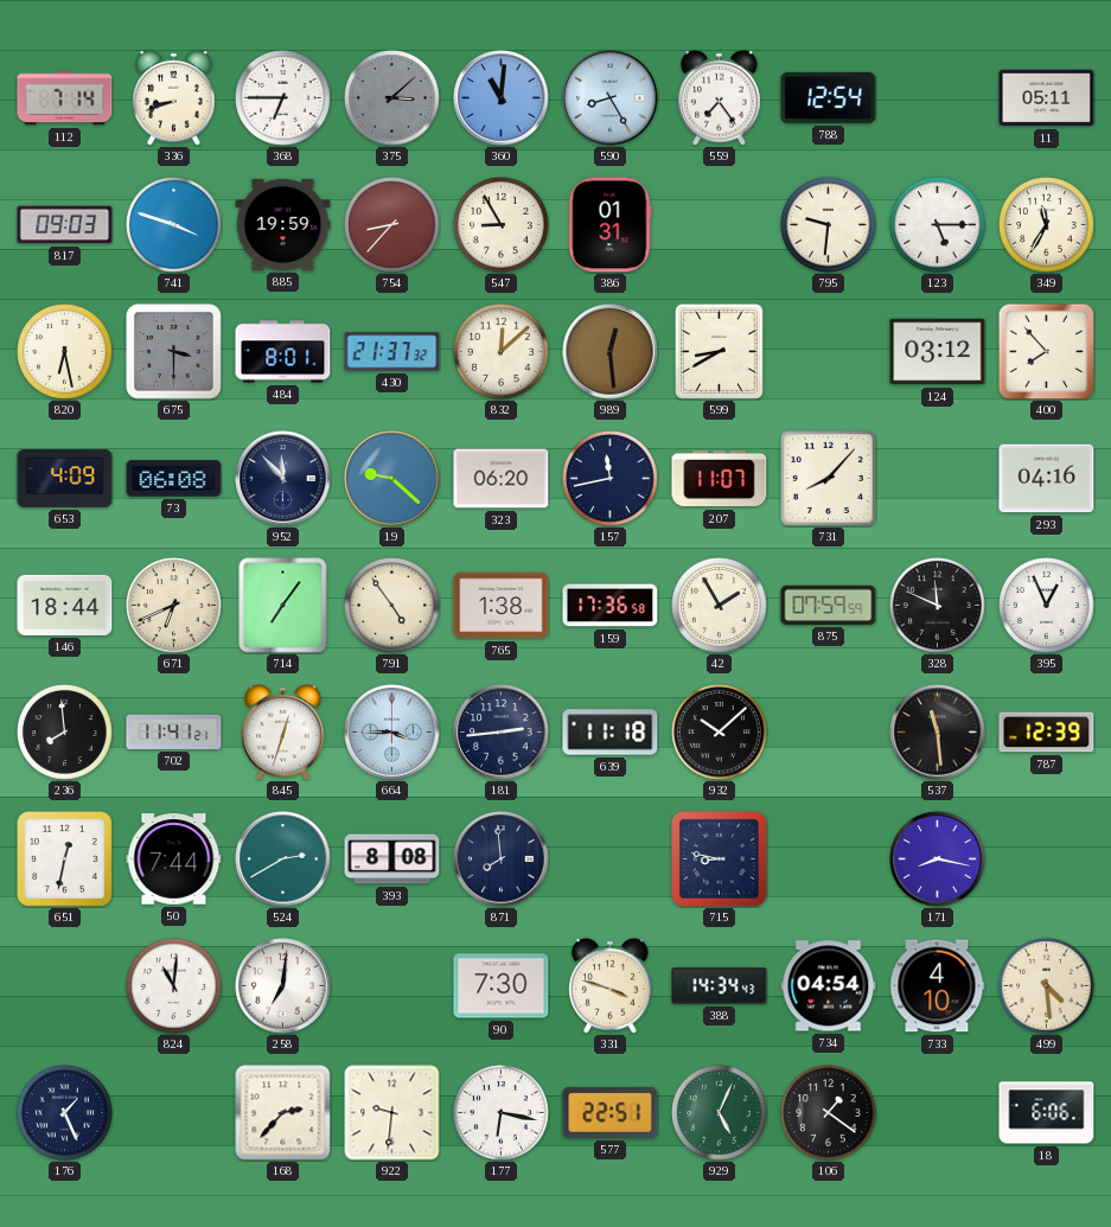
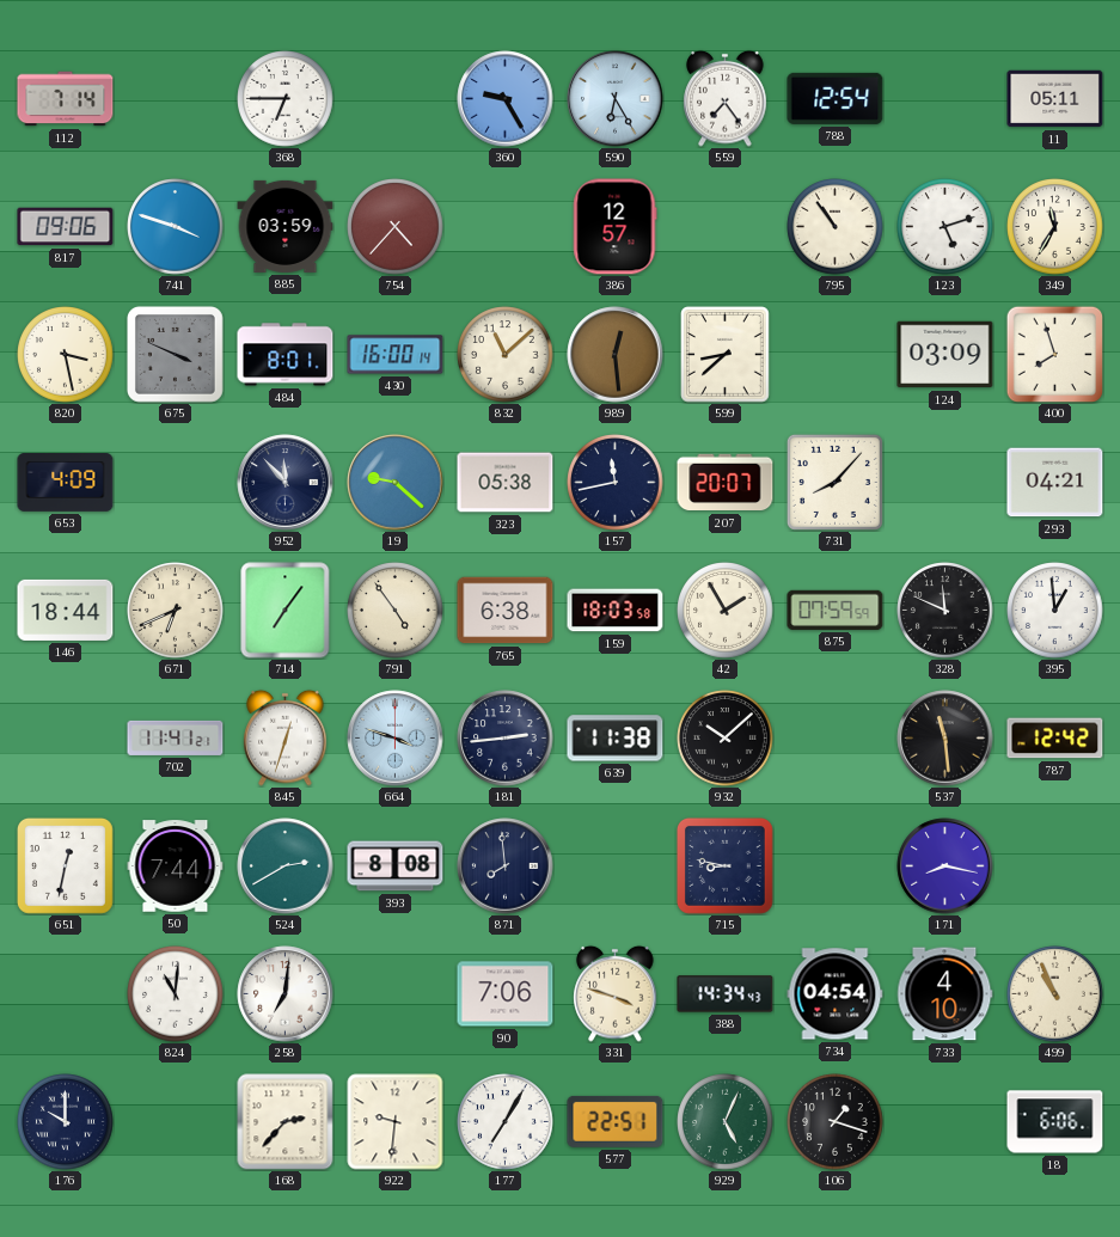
336: 8:42 -> none
375: 3:08 -> none
360: 11:01 -> 9:25
590: 8:25 -> 6:25
817: 09:03 -> 09:06
885: 19:59 -> 03:59
754: 8:37 -> 4:37
547: 8:55 -> none
386: 01:31 -> 12:57
795: 9:31 -> 10:54
123: 5:15 -> 5:12
820: 6:28 -> 3:28
675: 3:30 -> 3:49
430: 21:37 -> 16:00
832: 12:08 -> 11:08
599: 8:40 -> 8:38
124: 03:12 -> 03:09
400: 7:53 -> 7:57
73: 06:08 -> none
323: 06:20 -> 05:38
207: 11:07 -> 20:07
293: 04:16 -> 04:21
765: 1:38 -> 6:38
159: 17:36 -> 18:03
395: 12:56 -> 12:59
236: 7:59 -> none
664: 3:45 -> 3:48
639: 11:18 -> 11:38
787: 12:39 -> 12:42
90: 7:30 -> 7:06
499: 4:29 -> 10:56
176: 1:26 -> 10:00
177: 6:17 -> 7:05
106: 1:21 -> 1:18
